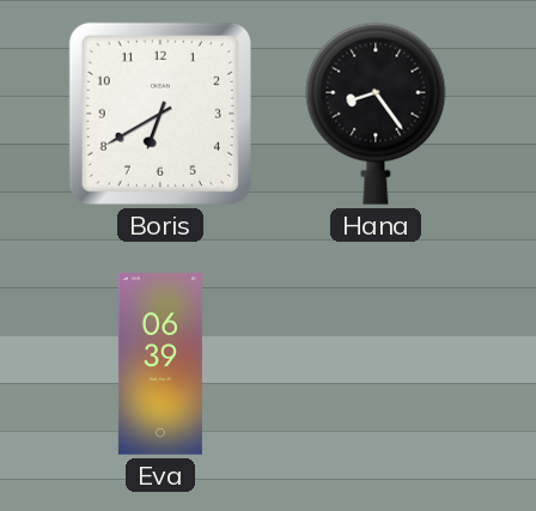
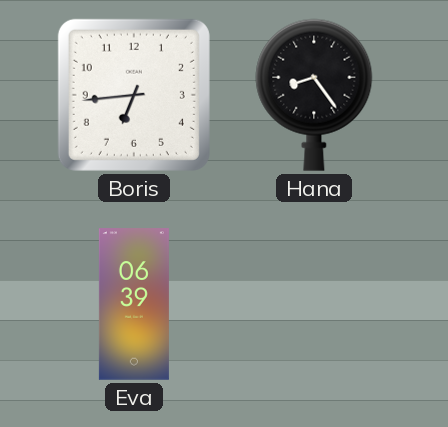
Boris: 6:40 -> 6:44
